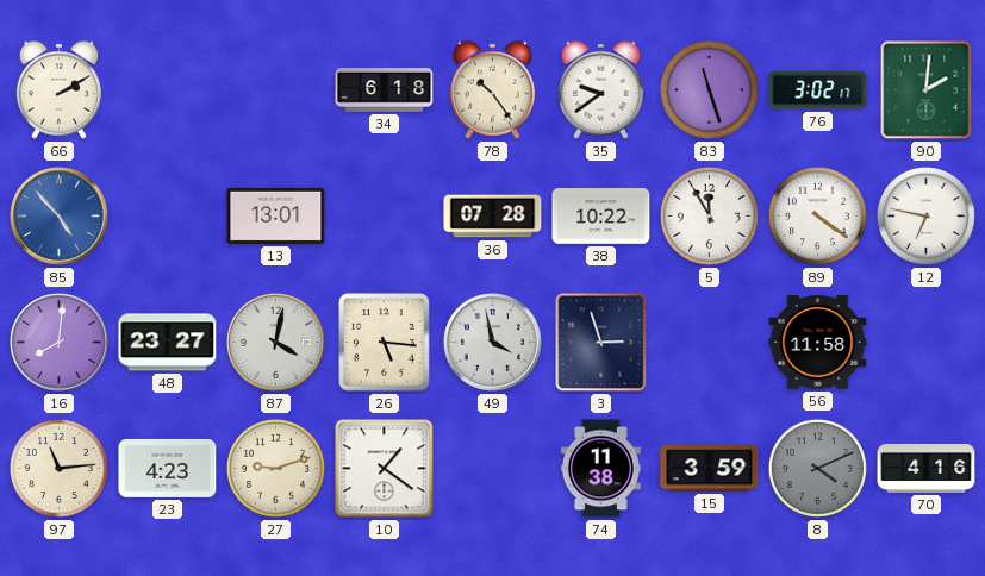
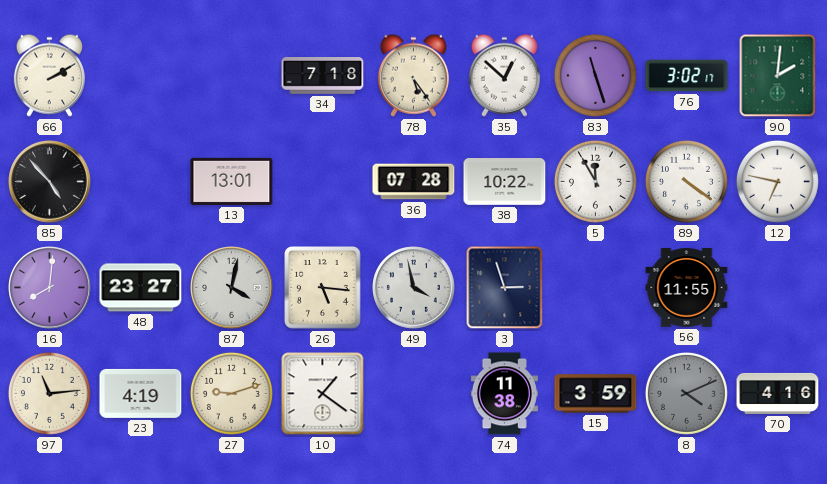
34: 6:18 -> 7:18
78: 10:24 -> 5:24
35: 9:39 -> 12:52
85 dial: blue -> black
56: 11:58 -> 11:55
23: 4:23 -> 4:19
